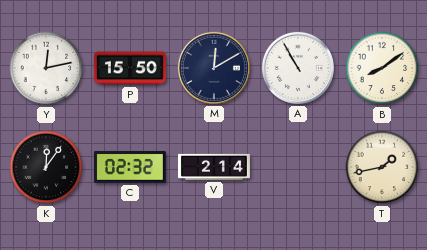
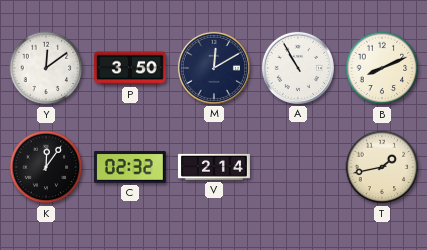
Y: 12:13 -> 12:09
P: 15:50 -> 3:50
B: 8:09 -> 8:11
